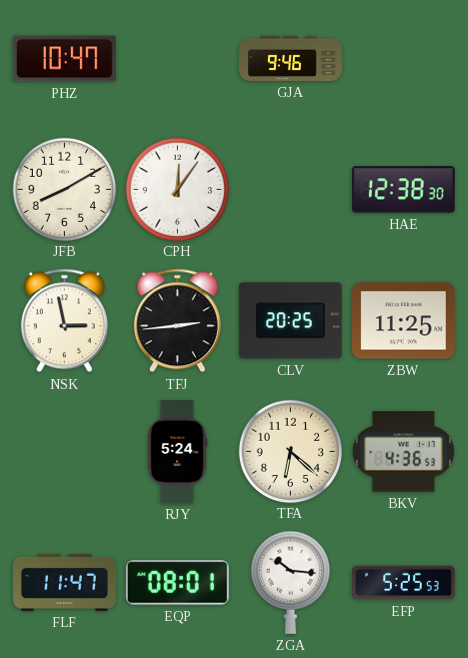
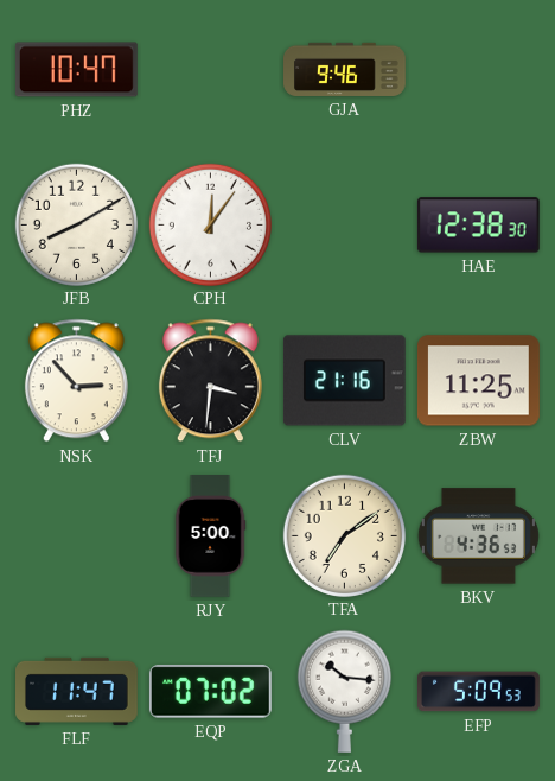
NSK: 2:58 -> 2:53
TFJ: 2:44 -> 3:31
CLV: 20:25 -> 21:16
RJY: 5:24 -> 5:00
TFA: 6:22 -> 7:09
EQP: 08:01 -> 07:02
EFP: 5:25 -> 5:09
